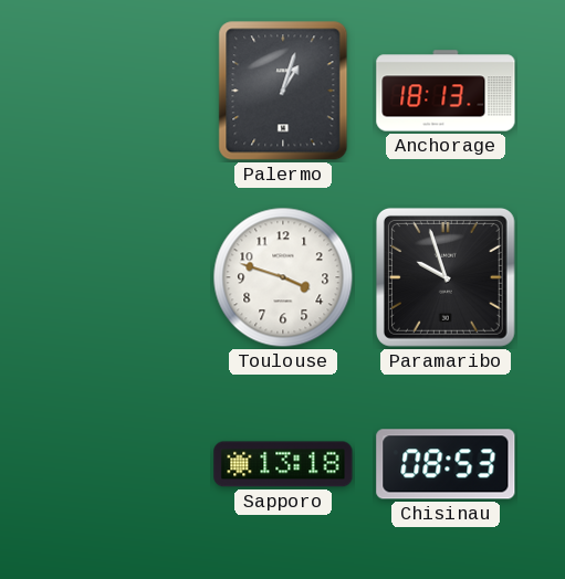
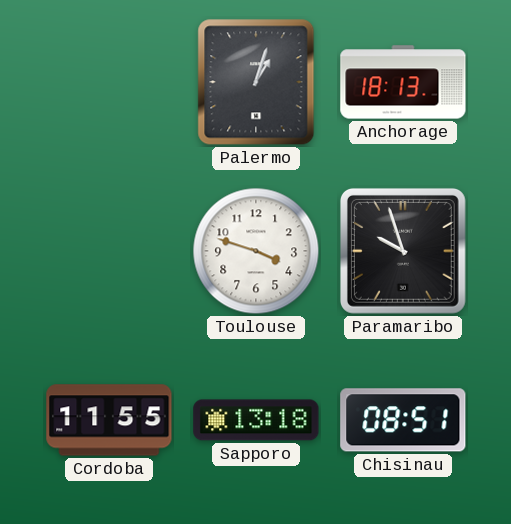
Cordoba: none -> 11:55
Chisinau: 08:53 -> 08:51
